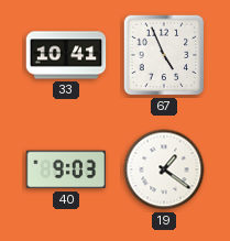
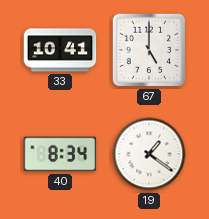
67: 4:56 -> 5:00
40: 9:03 -> 8:34
